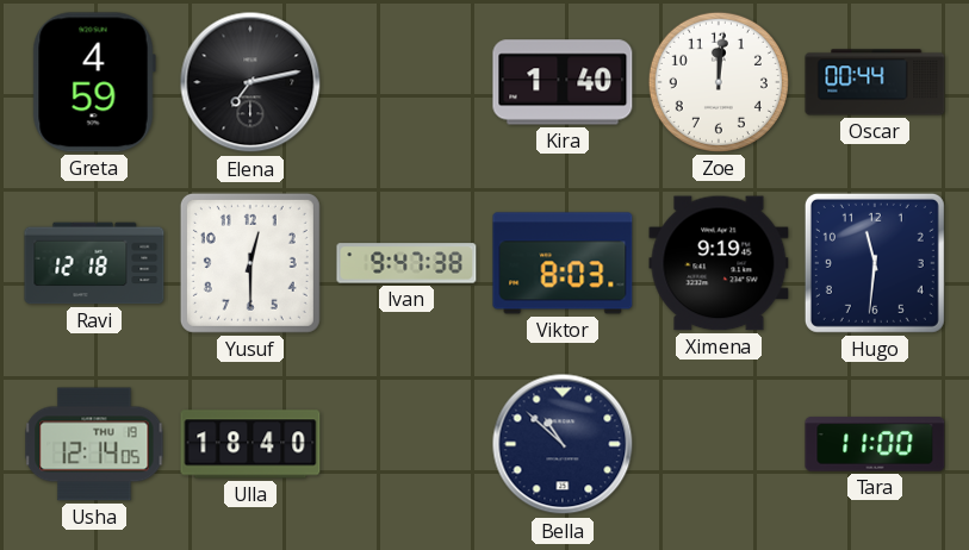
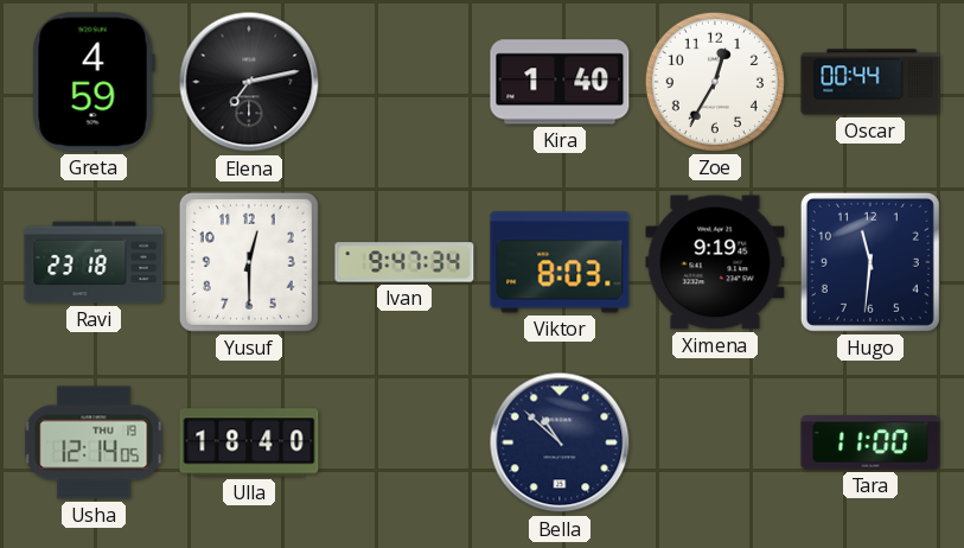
Zoe: 12:01 -> 12:35
Ravi: 12:18 -> 23:18
Ivan: 9:47:38 -> 9:47:34
